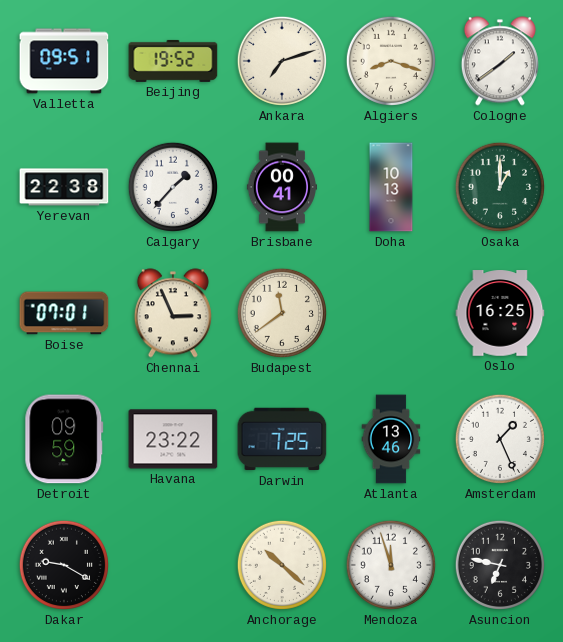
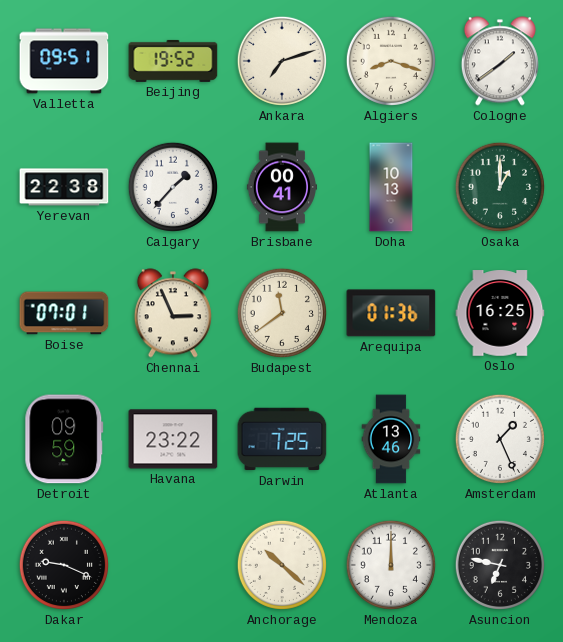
Arequipa: none -> 01:36
Dakar: 9:20 -> 9:19
Mendoza: 11:57 -> 12:00
